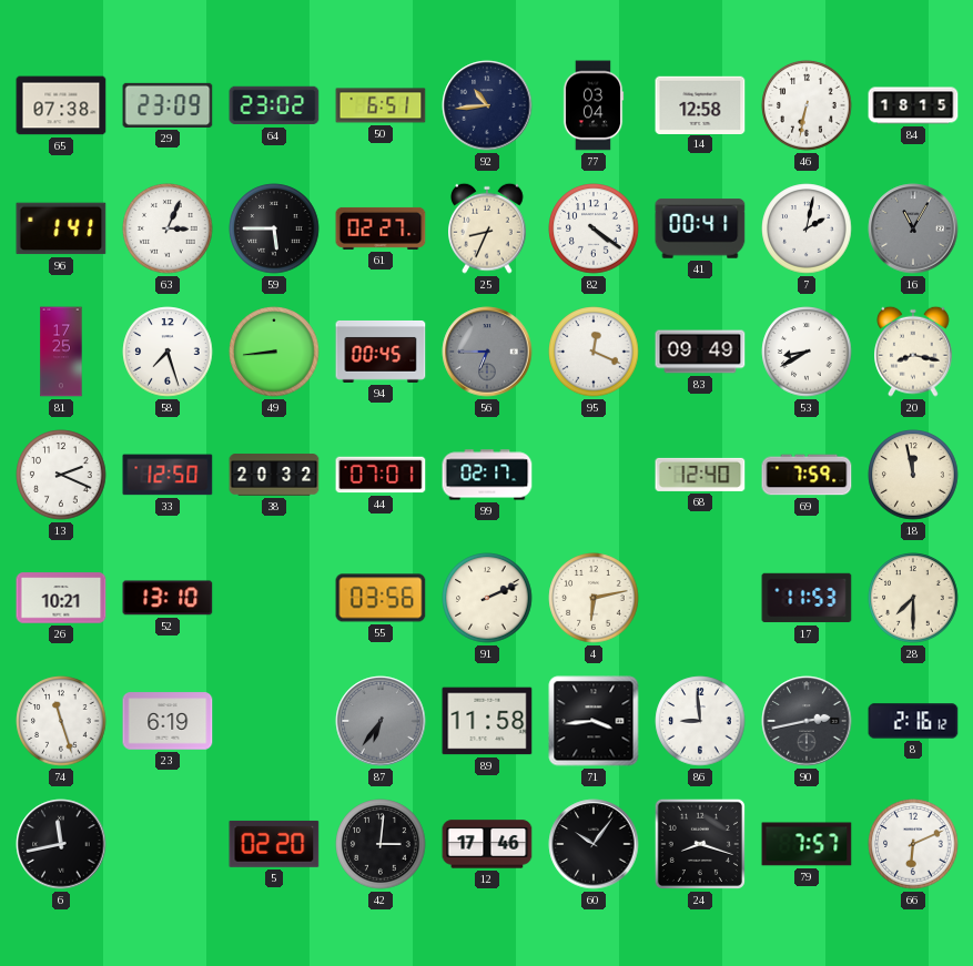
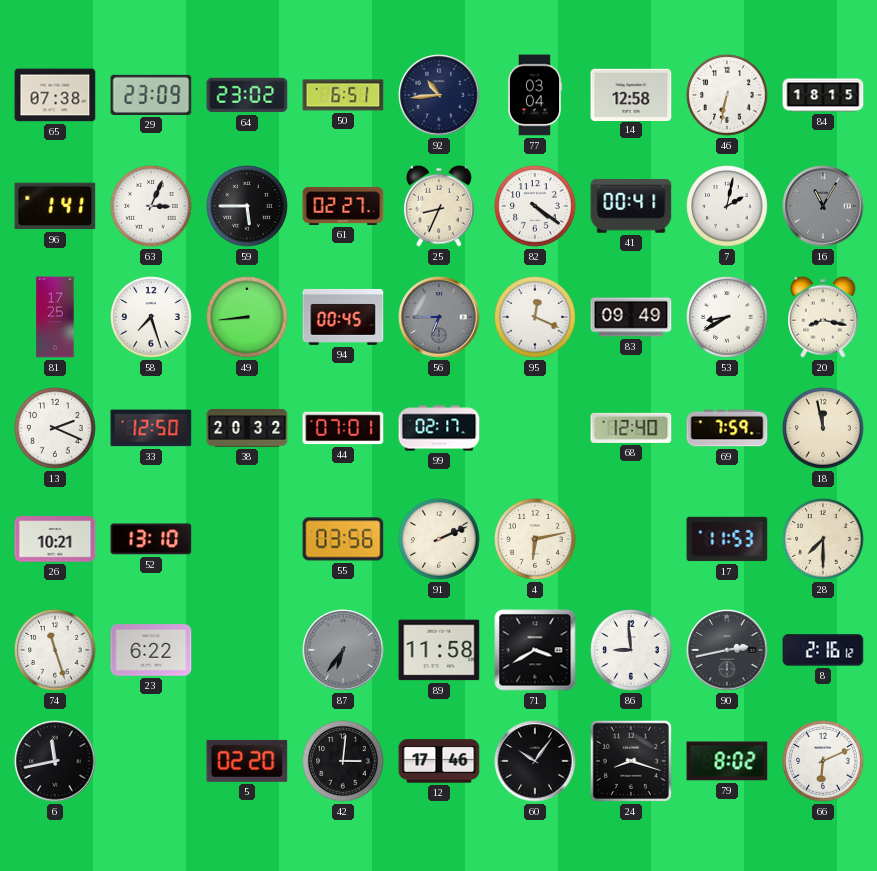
23: 6:19 -> 6:22
71: 3:44 -> 3:40
79: 7:57 -> 8:02
